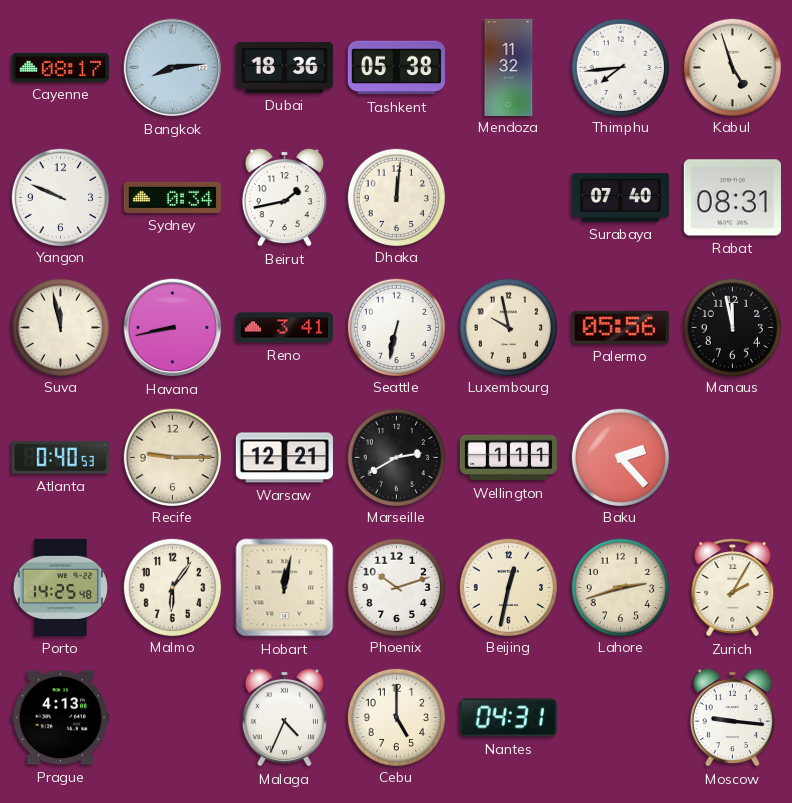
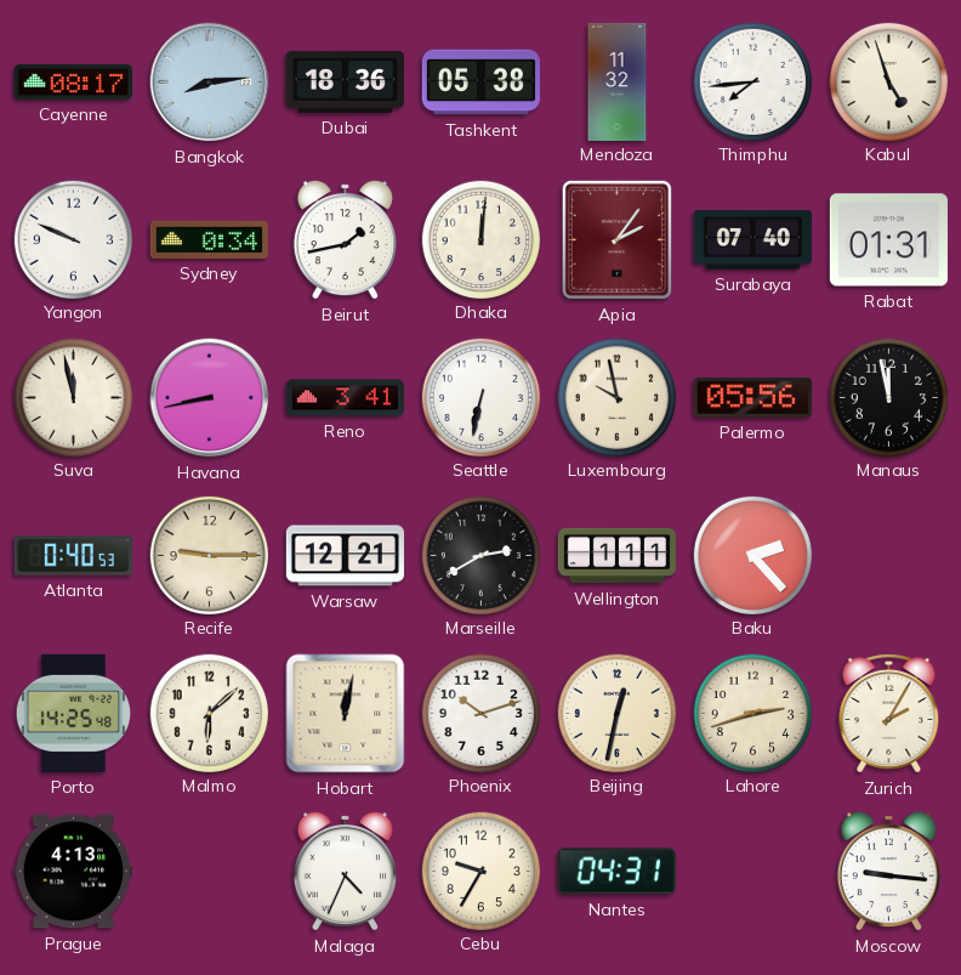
Apia: none -> 2:06
Rabat: 08:31 -> 01:31
Malmo: 6:06 -> 6:08
Cebu: 5:00 -> 9:35
